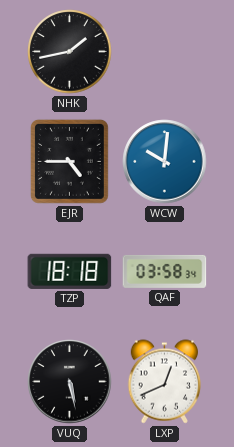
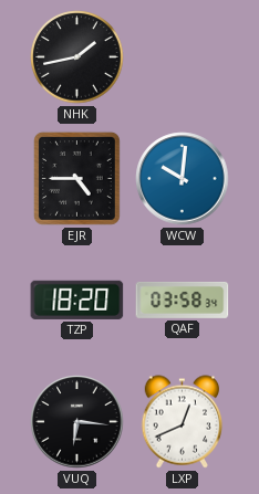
TZP: 18:18 -> 18:20
VUQ: 5:28 -> 6:16
